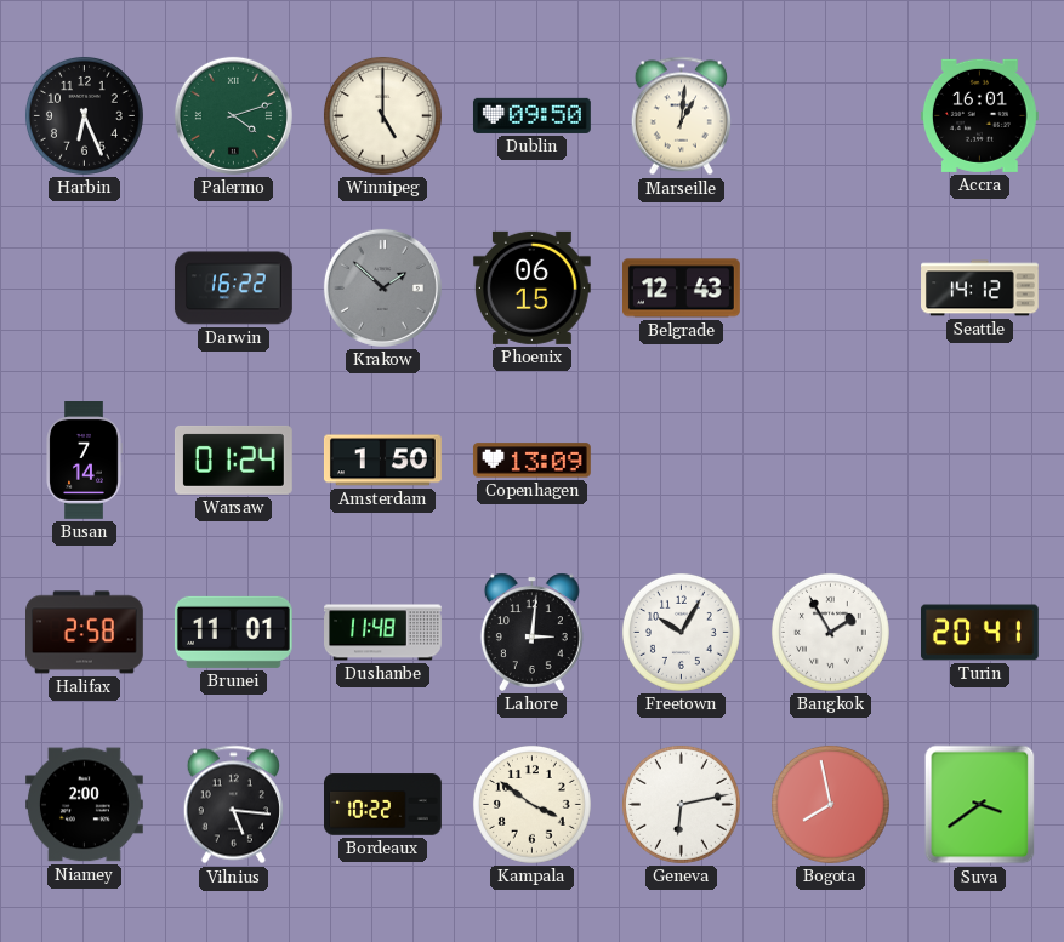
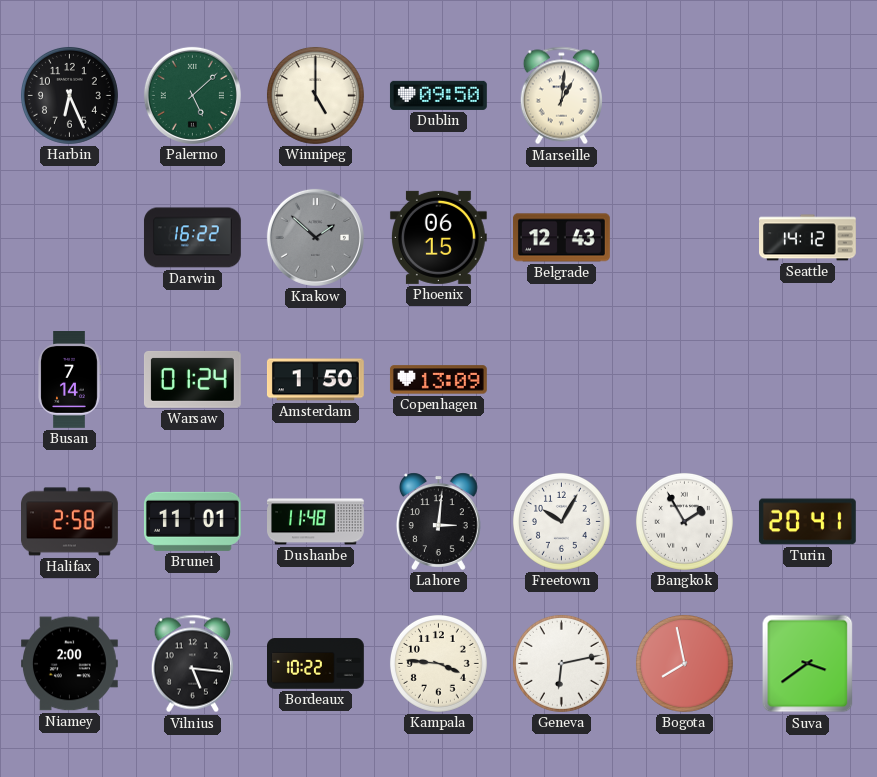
Palermo: 4:12 -> 5:08
Accra: 16:01 -> none
Kampala: 3:51 -> 3:46
